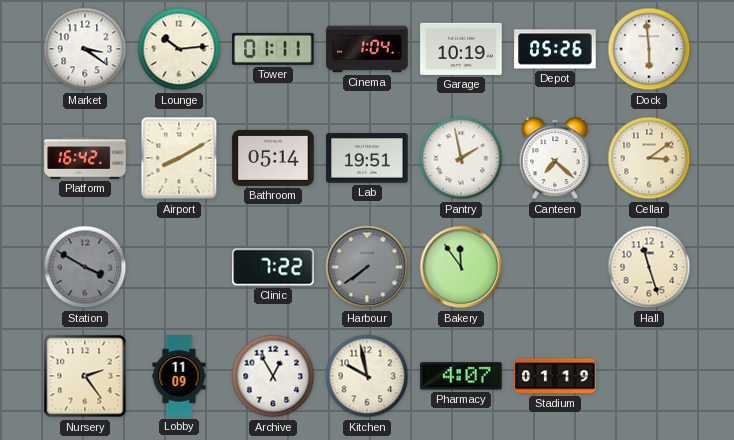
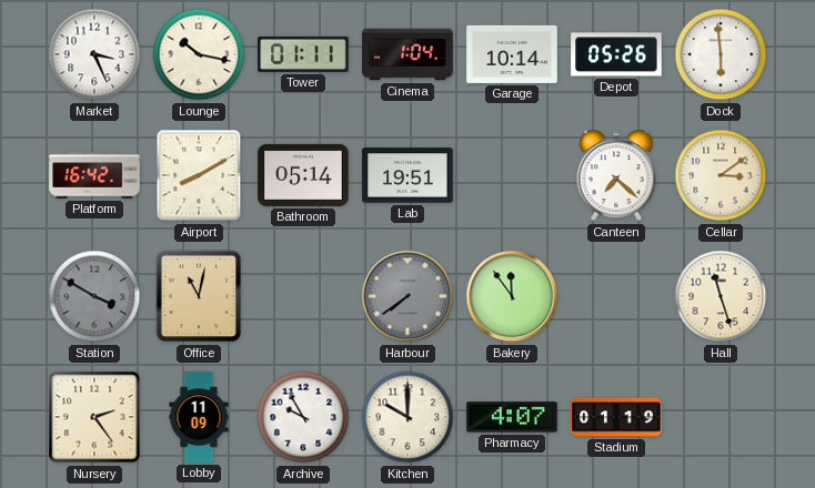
Market: 3:21 -> 3:26
Lounge: 10:14 -> 10:17
Garage: 10:19 -> 10:14
Pantry: 1:58 -> none
Office: none -> 11:02
Clinic: 7:22 -> none
Archive: 12:55 -> 9:55
Kitchen: 9:58 -> 10:00
